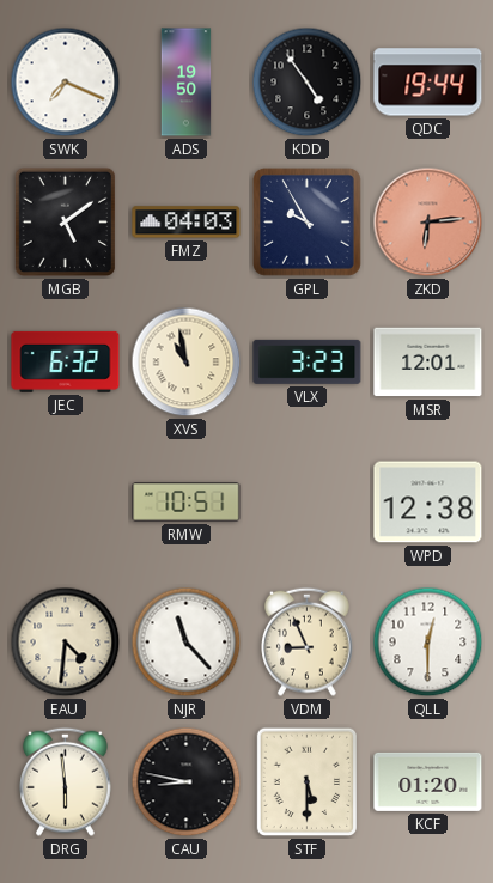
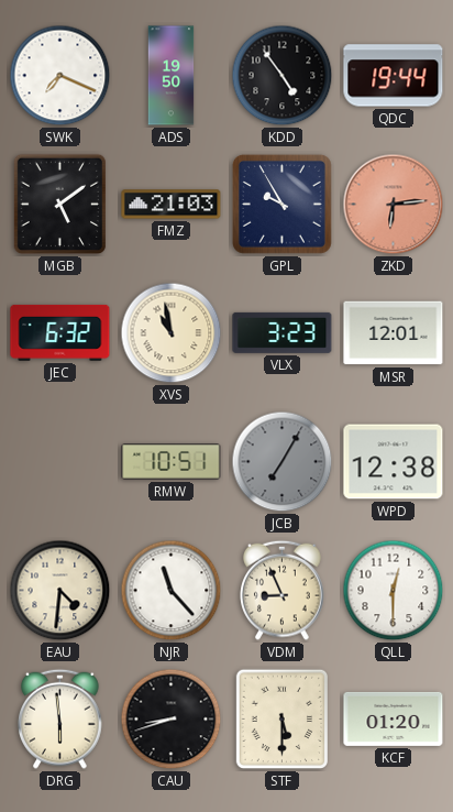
FMZ: 04:03 -> 21:03
JCB: none -> 7:05
CAU: 8:47 -> 8:42
